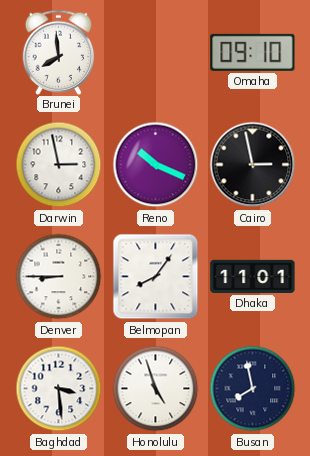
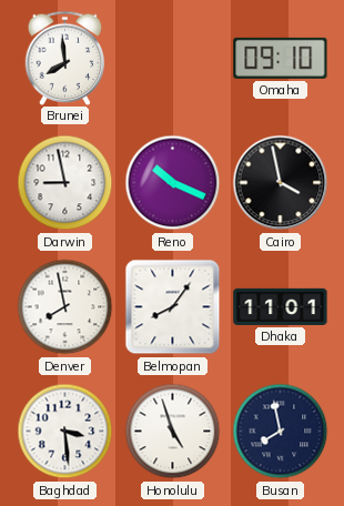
Darwin: 2:58 -> 8:58
Cairo: 2:58 -> 3:58
Denver: 8:45 -> 7:58
